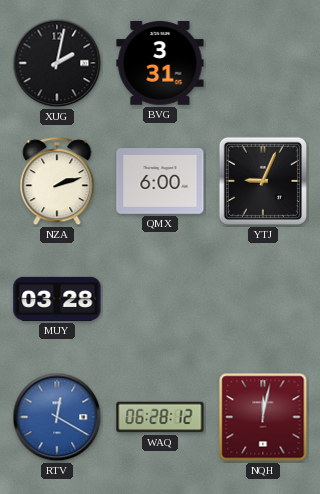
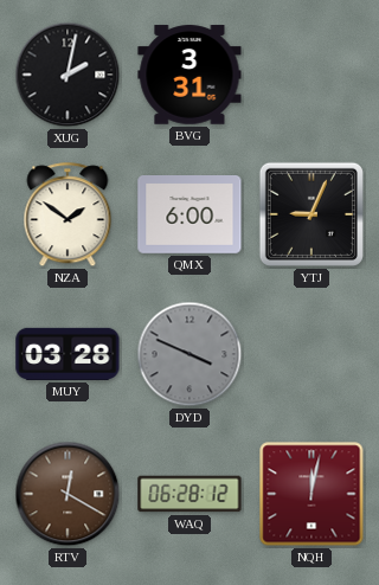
NZA: 2:12 -> 1:51
DYD: none -> 3:49
RTV dial: blue -> brown
